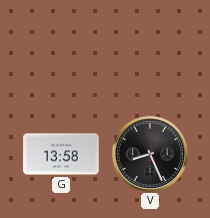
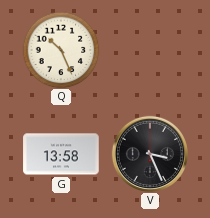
Q: none -> 10:26
V: 8:26 -> 3:26
